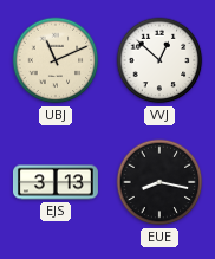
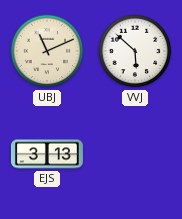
VVJ: 12:52 -> 5:52
EUE: 8:17 -> none
